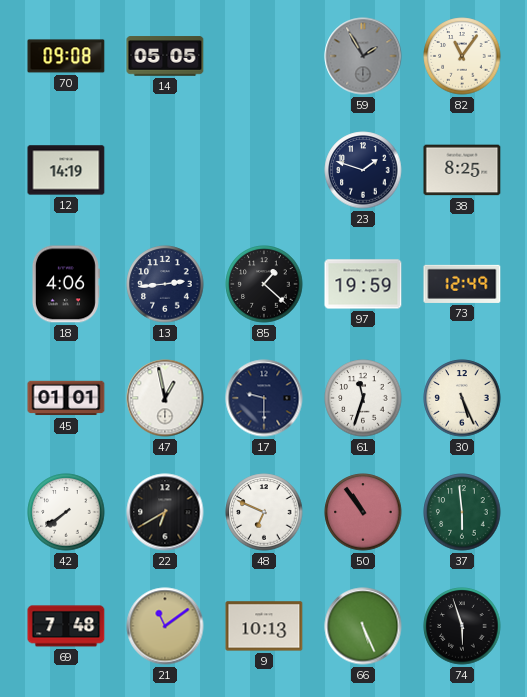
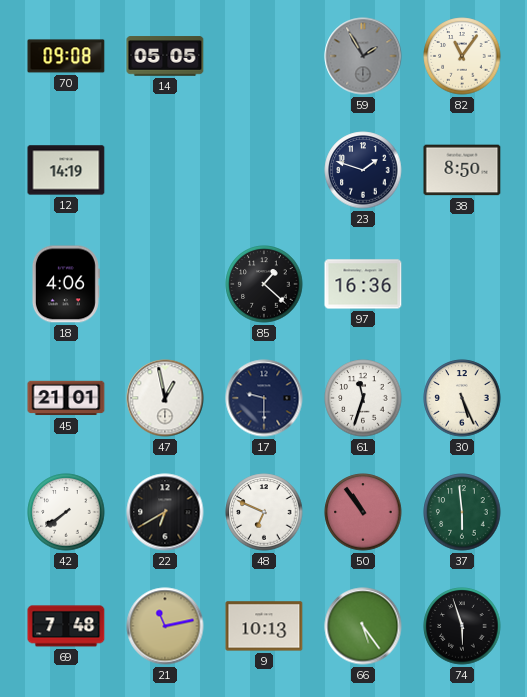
38: 8:25 -> 8:50
13: 2:44 -> none
97: 19:59 -> 16:36
73: 12:49 -> none
45: 01:01 -> 21:01
21: 11:09 -> 11:13
66: 5:26 -> 5:24
